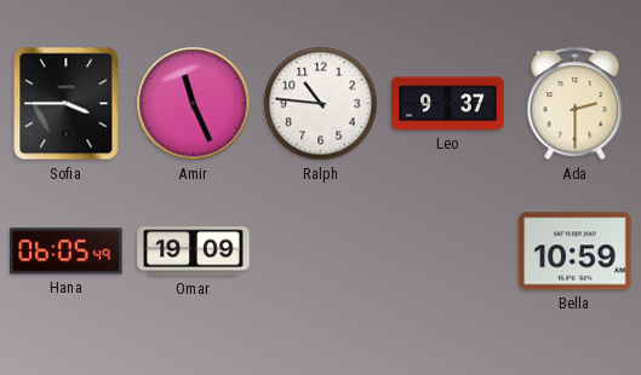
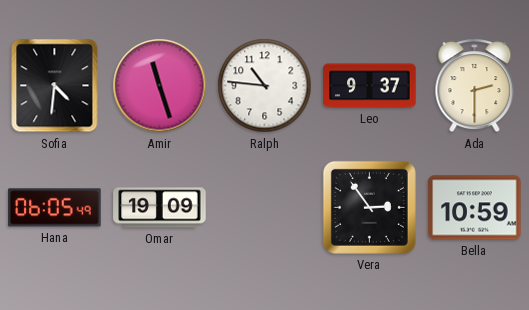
Sofia: 3:45 -> 4:31
Amir: 11:26 -> 11:27
Vera: none -> 2:54
